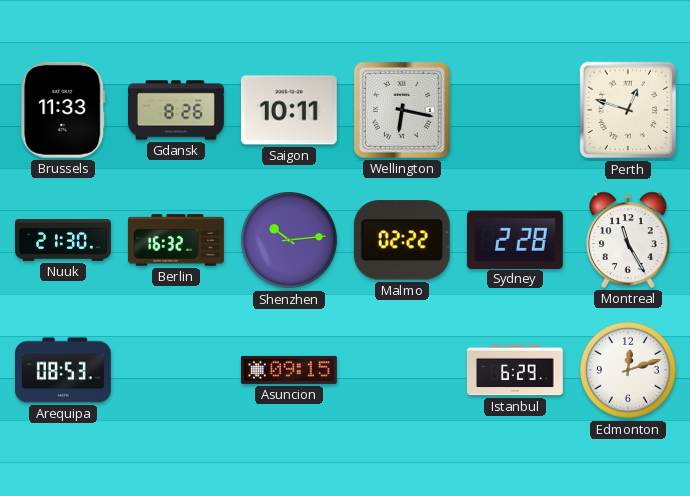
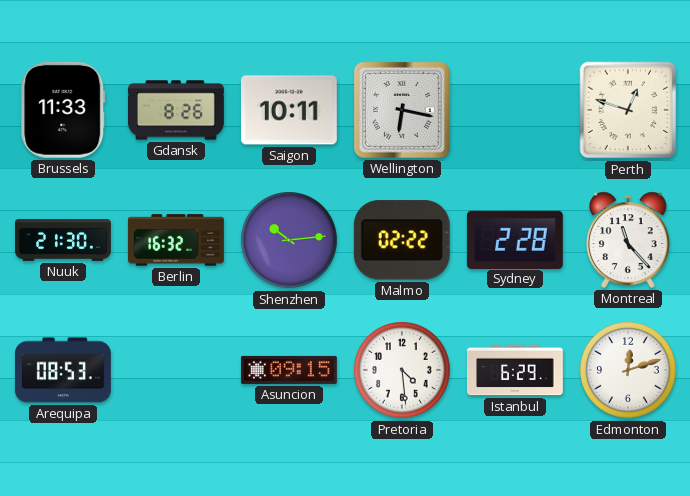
Montreal: 11:25 -> 11:23
Pretoria: none -> 4:29
